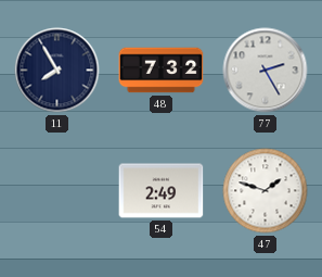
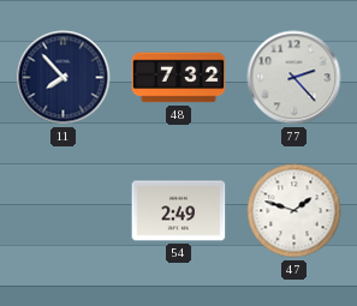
11: 7:55 -> 7:53
77: 2:25 -> 2:23
